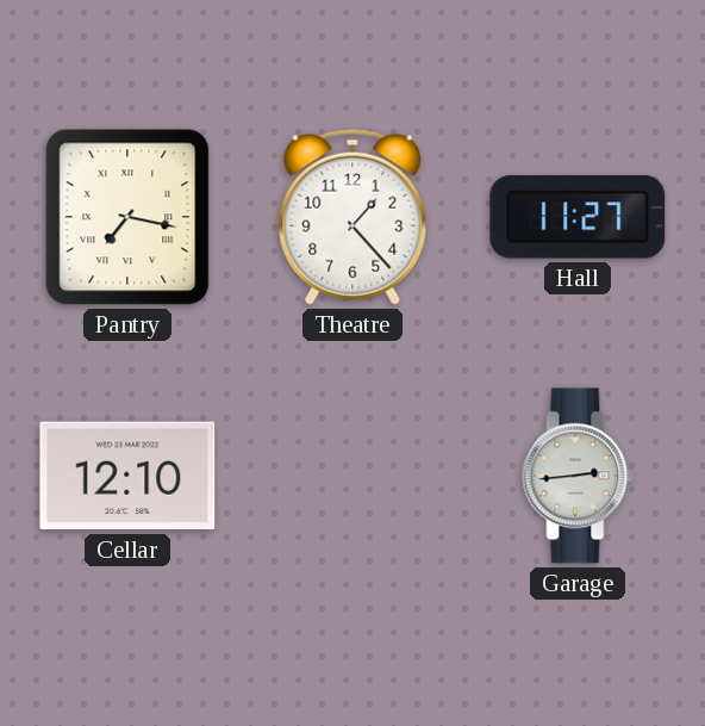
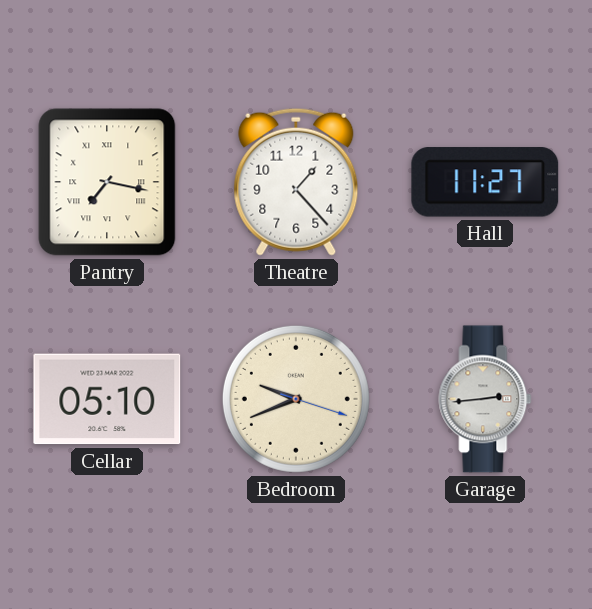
Cellar: 12:10 -> 05:10
Bedroom: none -> 9:41
